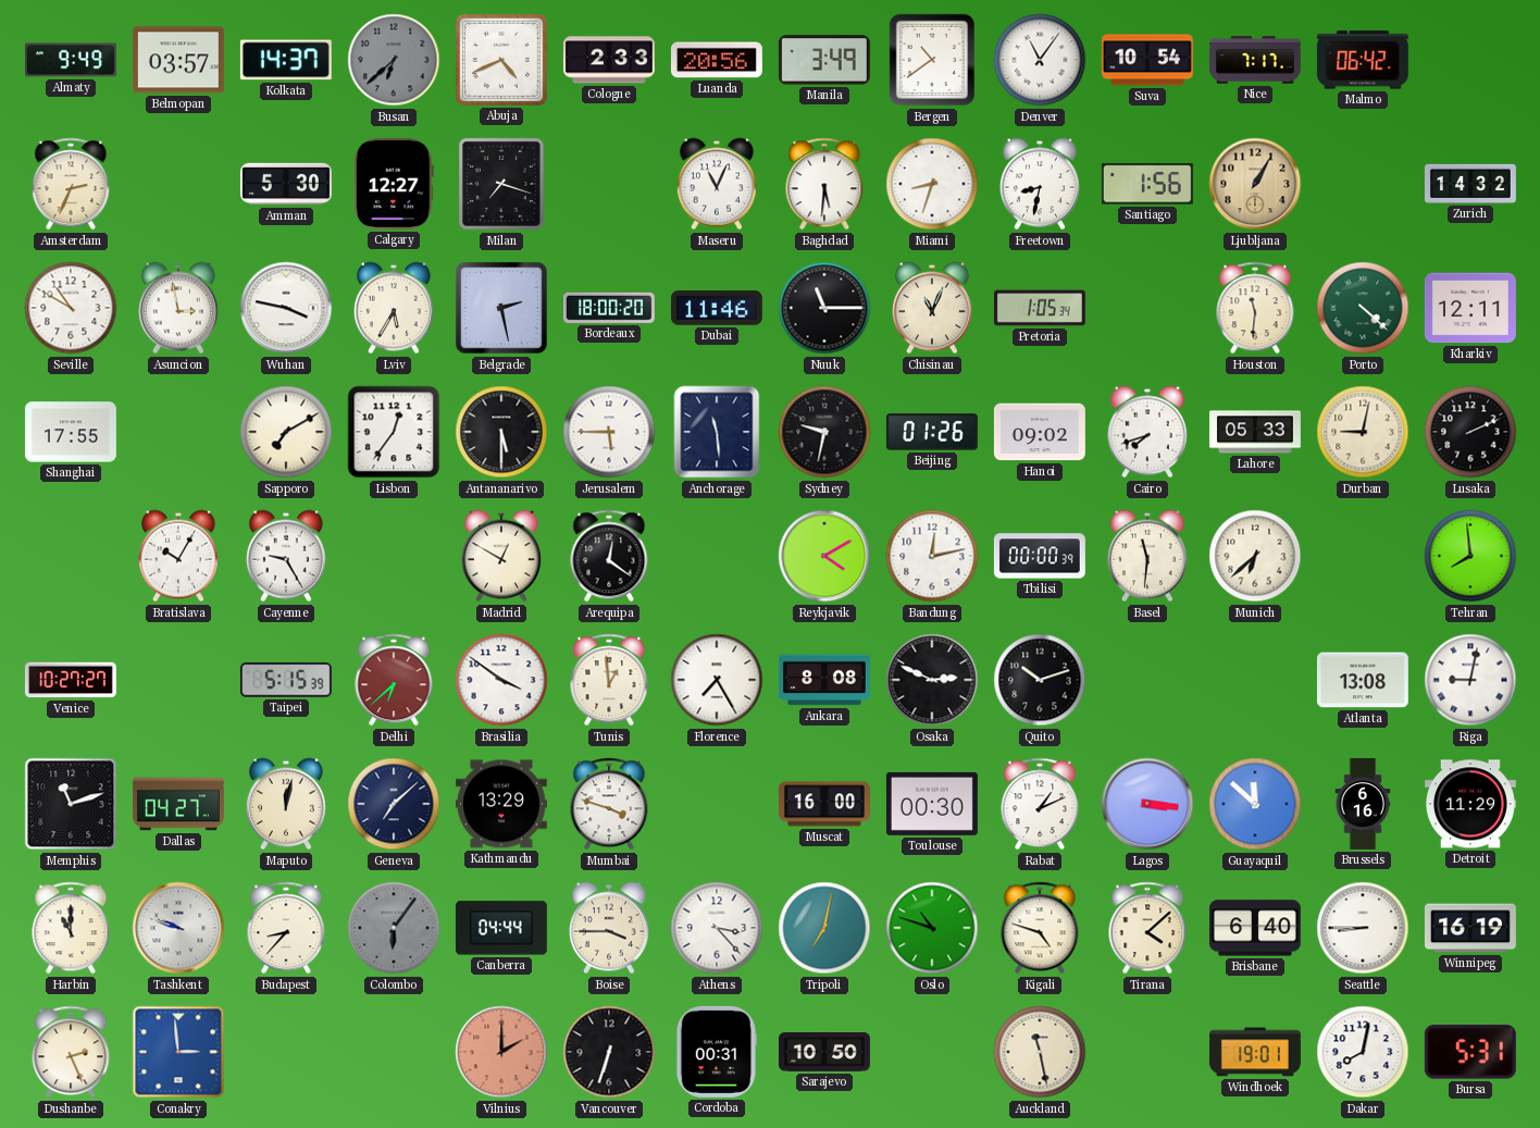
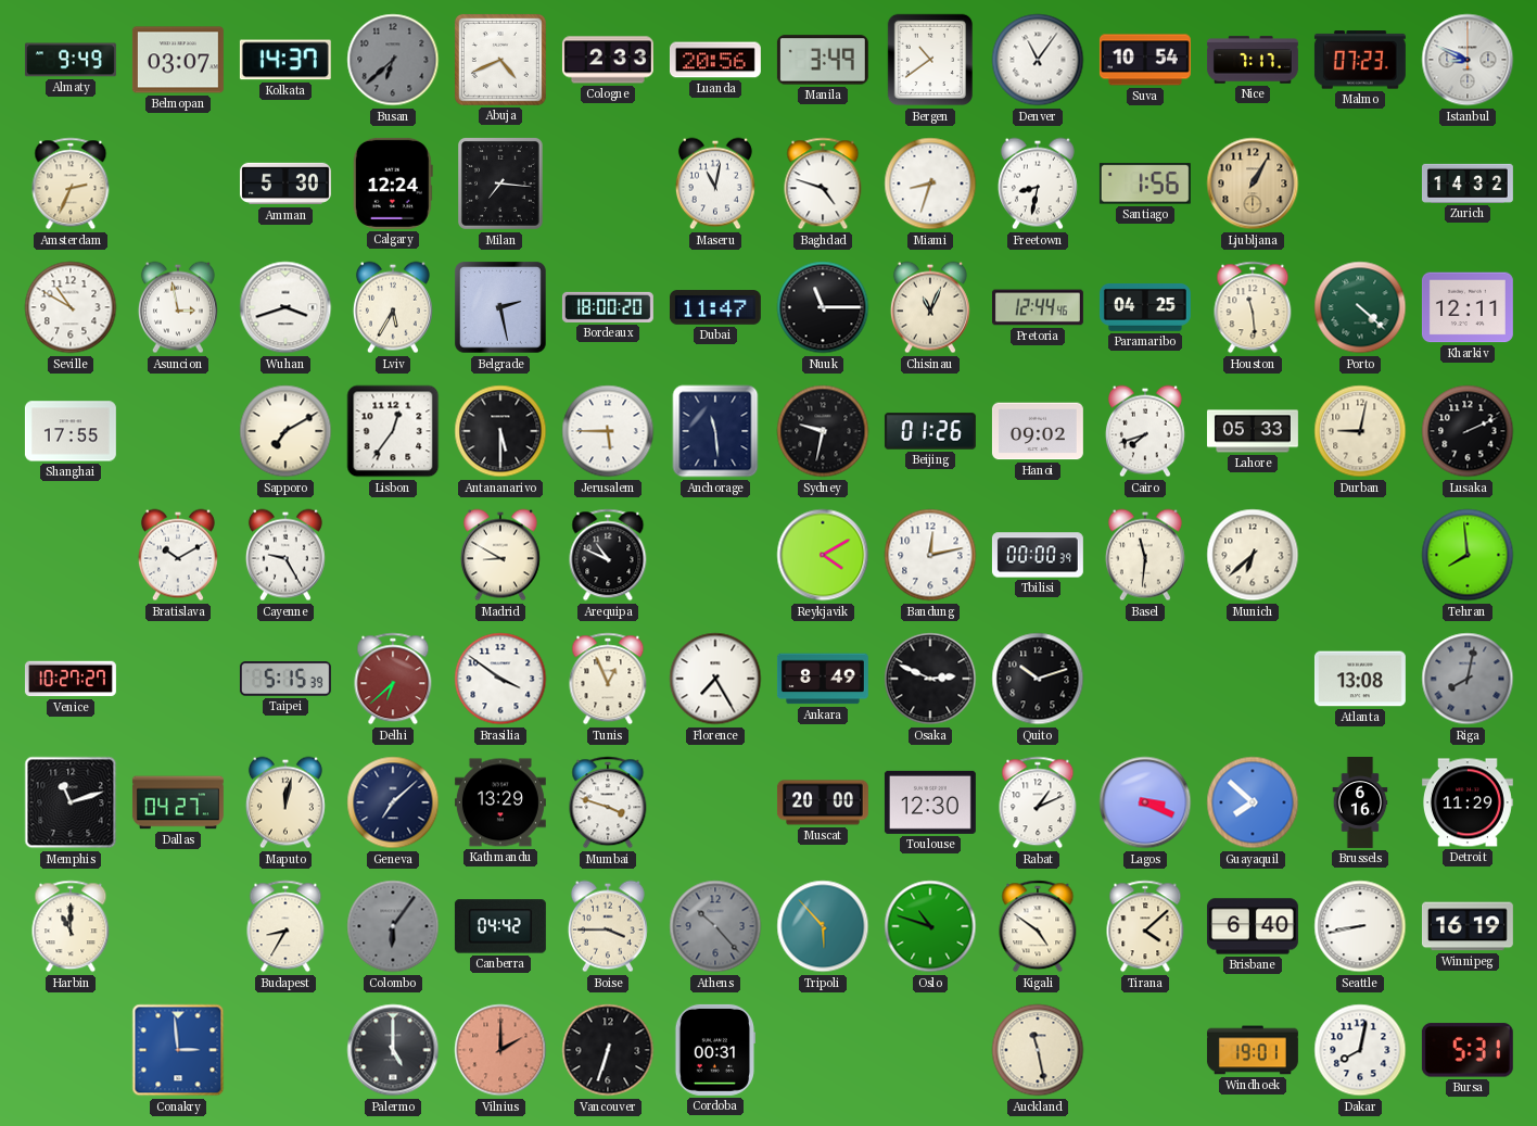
Belmopan: 03:57 -> 03:07
Malmo: 06:42 -> 07:23
Istanbul: none -> 8:49
Calgary: 12:27 -> 12:24
Milan: 7:18 -> 7:16
Maseru: 11:04 -> 11:02
Baghdad: 5:31 -> 4:48
Wuhan: 3:47 -> 3:42
Dubai: 11:46 -> 11:47
Pretoria: 1:05 -> 12:44
Paramaribo: none -> 04:25
Houston: 11:31 -> 11:29
Bratislava: 10:05 -> 10:10
Madrid: 12:50 -> 8:50
Arequipa: 12:21 -> 10:49
Tunis: 12:59 -> 12:56
Ankara: 8:08 -> 8:49
Riga: 9:02 -> 8:02
Riga dial: white -> grey
Muscat: 16:00 -> 20:00
Toulouse: 00:30 -> 12:30
Lagos: 3:16 -> 3:19
Guayaquil: 11:52 -> 7:52
Tashkent: 9:48 -> none
Budapest: 8:37 -> 8:35
Canberra: 04:44 -> 04:42
Athens: 3:23 -> 10:23
Athens dial: white -> grey
Tripoli: 7:02 -> 5:53
Kigali: 4:48 -> 4:51
Seattle: 8:45 -> 8:43
Dushanbe: 2:26 -> none
Palermo: none -> 5:00
Sarajevo: 10:50 -> none
